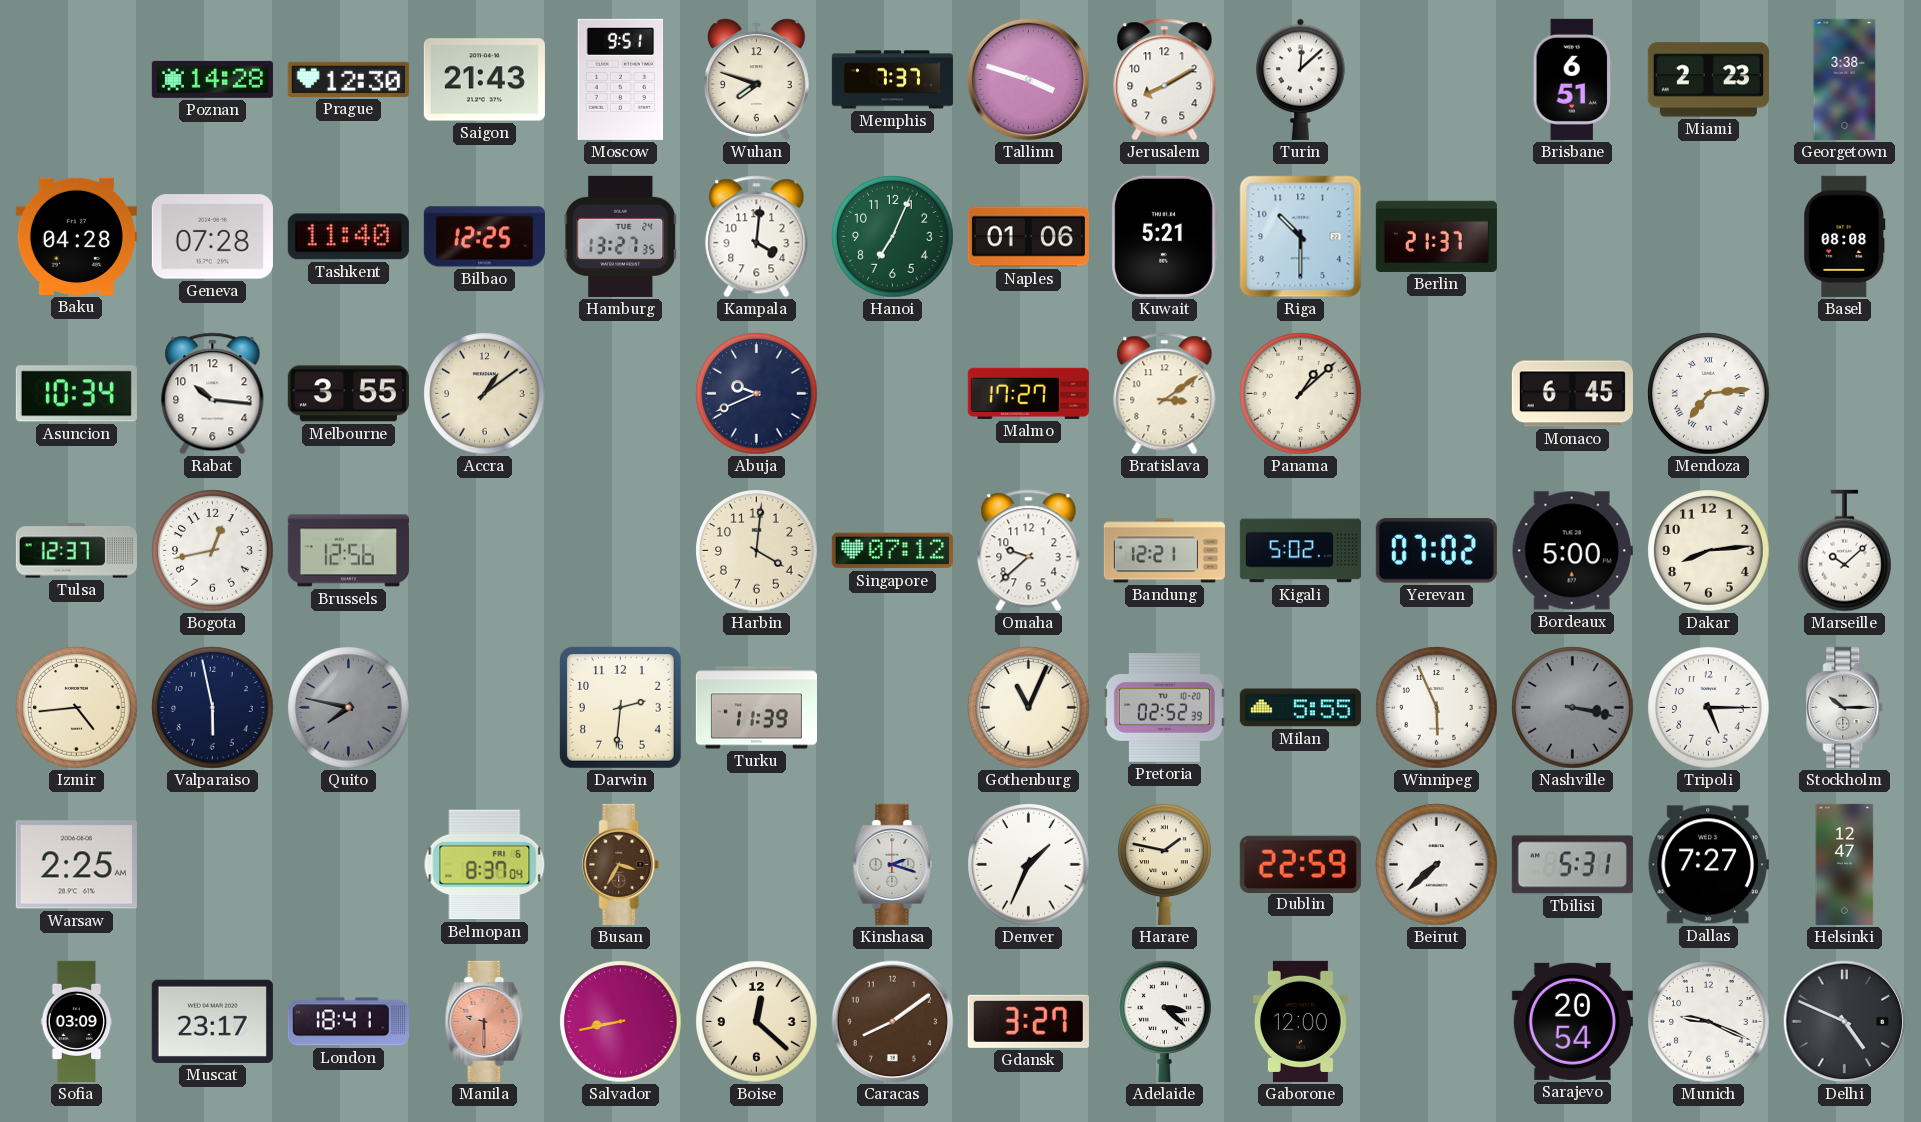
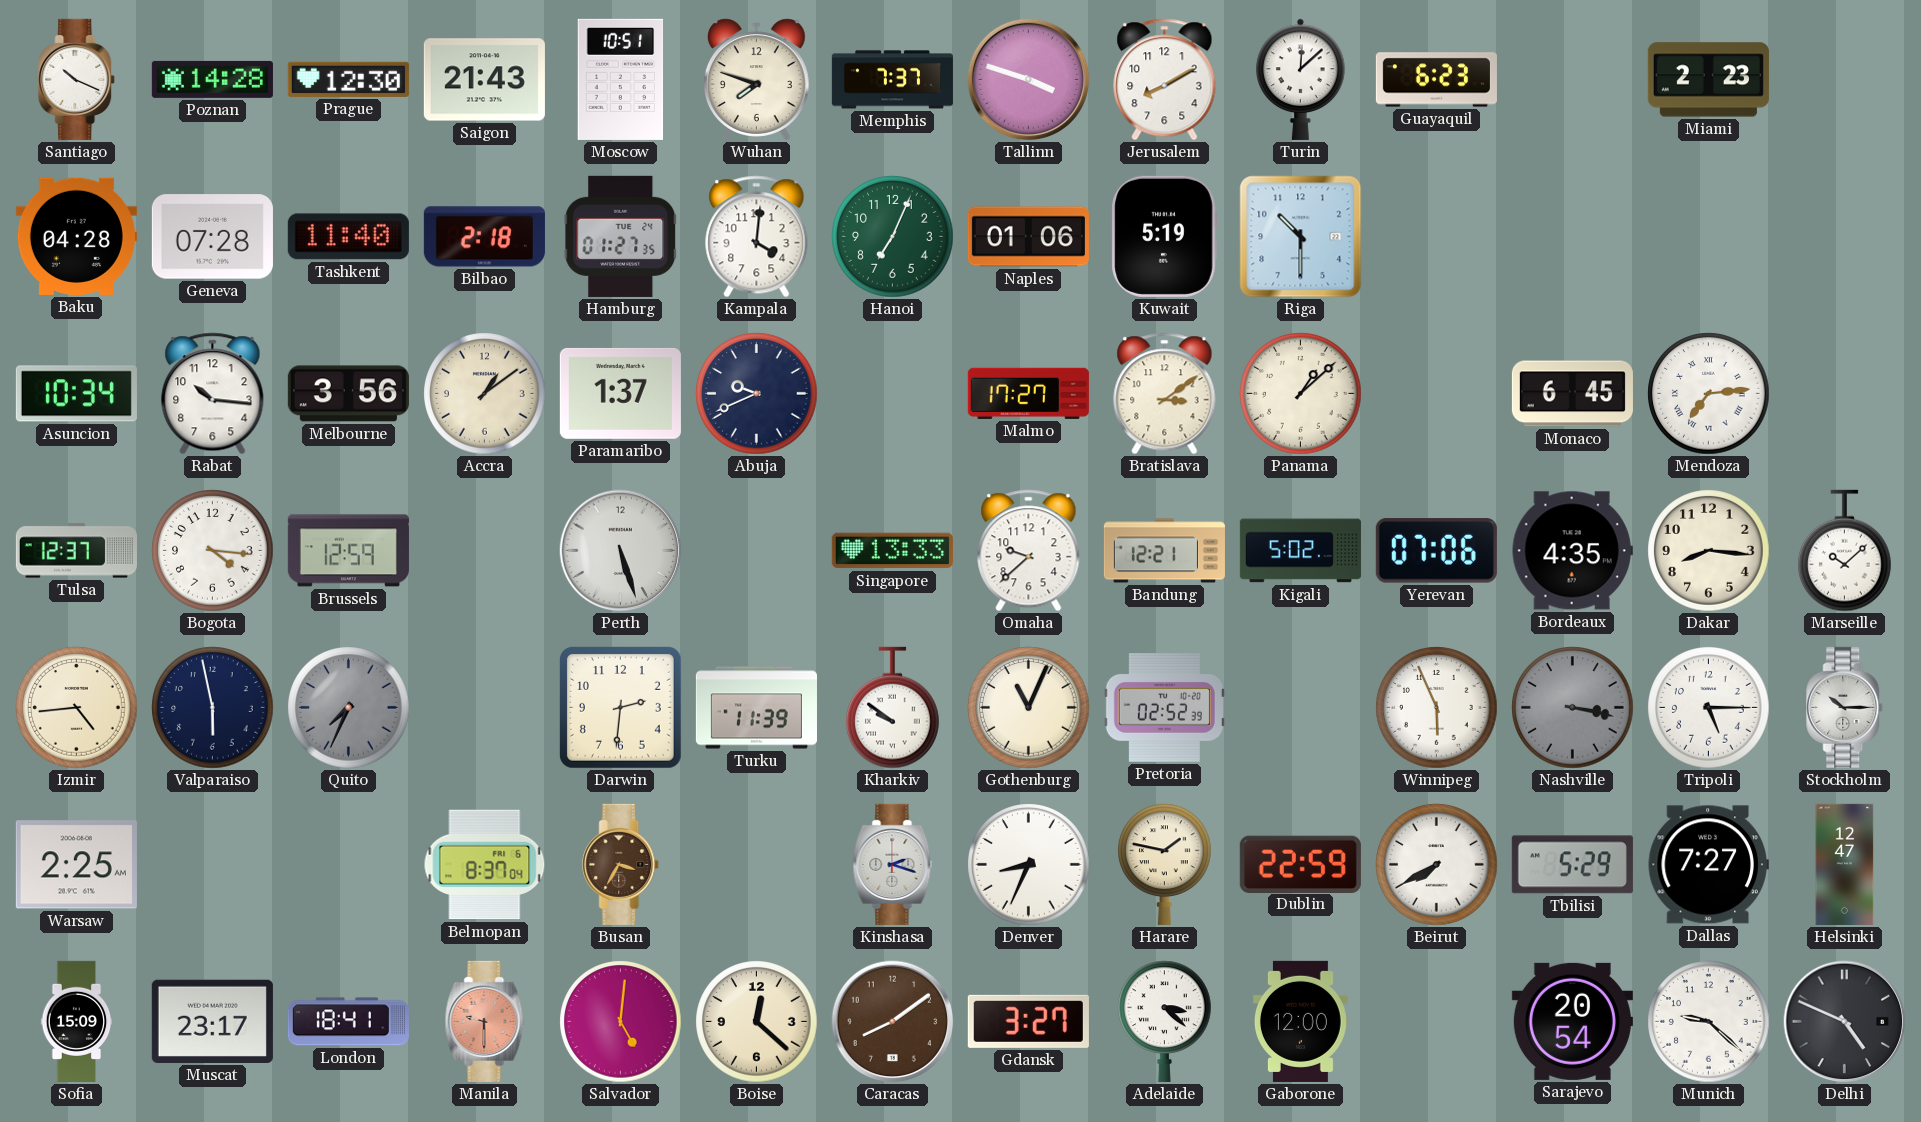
Santiago: none -> 10:19
Moscow: 9:51 -> 10:51
Guayaquil: none -> 6:23
Brisbane: 6:51 -> none
Georgetown: 3:38 -> none
Bilbao: 12:25 -> 2:18
Hamburg: 13:27 -> 01:27
Kuwait: 5:21 -> 5:19
Berlin: 21:37 -> none
Basel: 08:08 -> none
Melbourne: 3:55 -> 3:56
Paramaribo: none -> 1:37
Bogota: 12:43 -> 4:16
Brussels: 12:56 -> 12:59
Perth: none -> 5:27
Harbin: 4:01 -> none
Singapore: 07:12 -> 13:33
Yerevan: 07:02 -> 07:06
Bordeaux: 5:00 -> 4:35
Dakar: 8:14 -> 8:16
Quito: 7:47 -> 7:34
Kharkiv: none -> 9:51
Milan: 5:55 -> none
Denver: 1:34 -> 8:34
Beirut: 7:38 -> 7:40
Tbilisi: 5:31 -> 5:29
Sofia: 03:09 -> 15:09
Salvador: 8:43 -> 5:01
Munich: 9:19 -> 9:22
